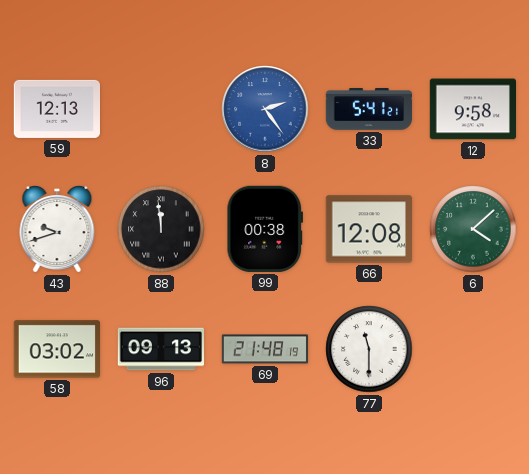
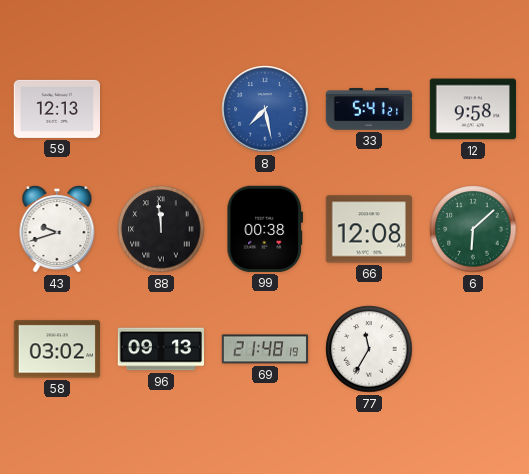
8: 2:24 -> 7:28
6: 4:08 -> 6:08
77: 11:30 -> 11:35
